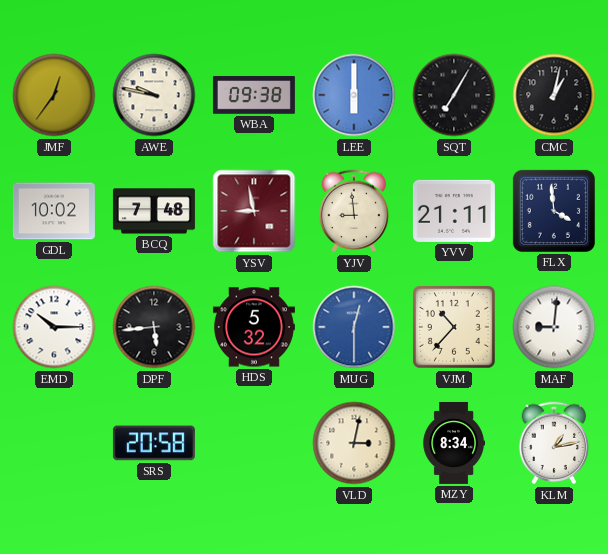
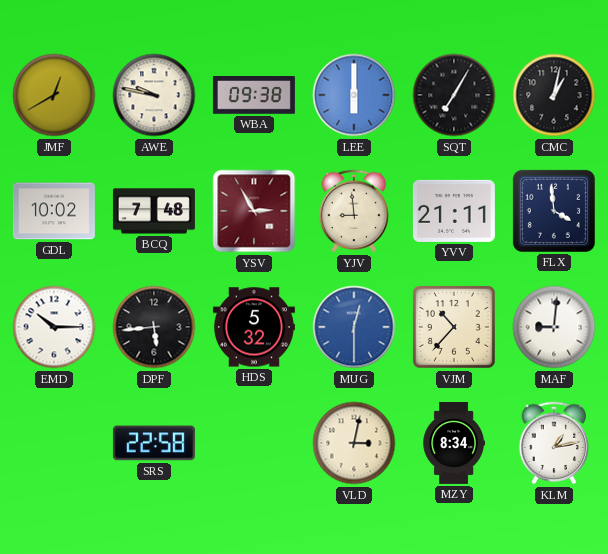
JMF: 12:36 -> 12:40
YSV: 8:58 -> 2:55
SRS: 20:58 -> 22:58
